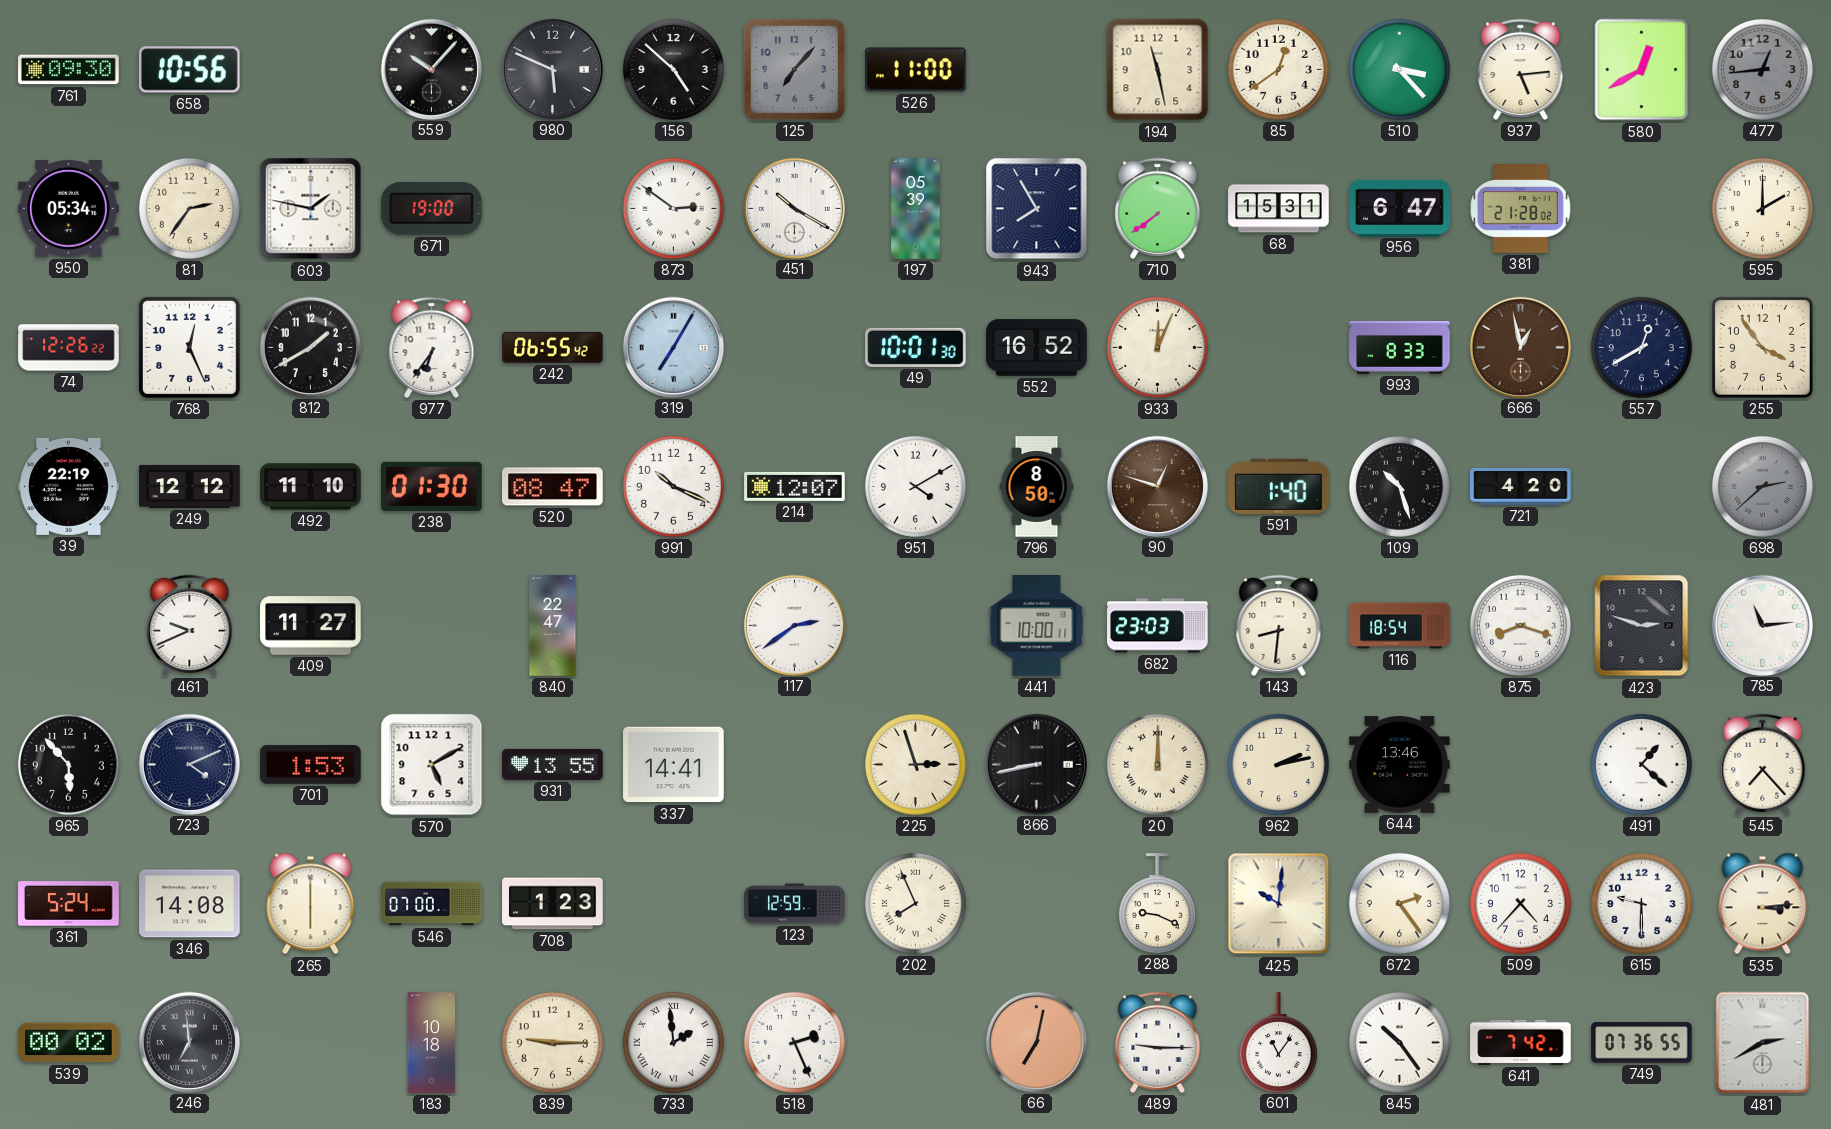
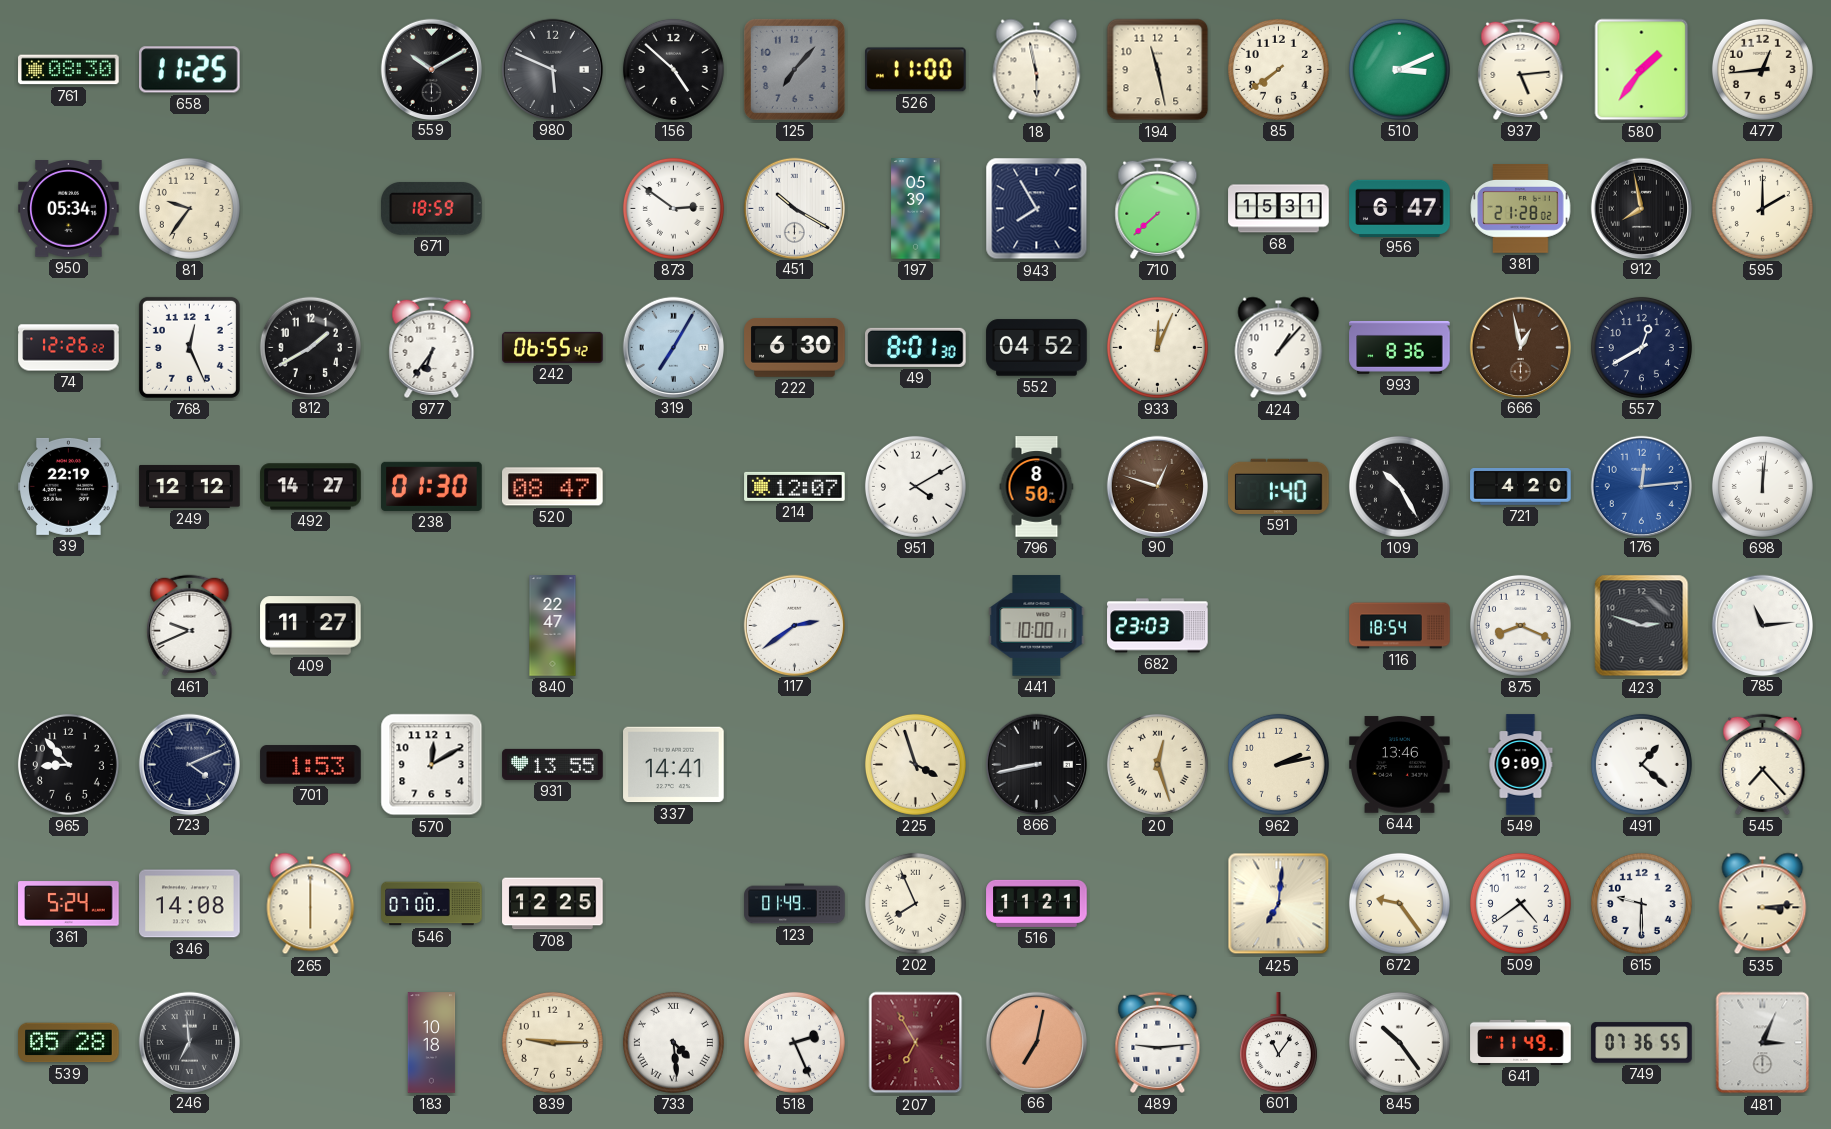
761: 09:30 -> 08:30
658: 10:56 -> 11:25
559: 10:07 -> 10:10
18: none -> 5:58
85: 12:39 -> 7:39
510: 3:23 -> 3:11
580: 12:40 -> 1:36
477 dial: grey -> cream
81: 2:36 -> 9:36
603: 1:47 -> none
671: 19:00 -> 18:59
710: 7:39 -> 7:38
912: none -> 7:58
222: none -> 6:30
49: 10:01 -> 8:01
552: 16:52 -> 04:52
424: none -> 1:07
993: 8:33 -> 8:36
255: 3:54 -> none
492: 11:10 -> 14:27
991: 10:19 -> none
109: 10:27 -> 10:25
176: none -> 12:14
698: 2:38 -> 12:01
698 dial: grey -> white
143: 8:31 -> none
875: 8:18 -> 8:19
965: 5:53 -> 8:53
570: 5:10 -> 12:10
225: 2:57 -> 3:57
20: 12:00 -> 12:27
549: none -> 9:09
708: 1:23 -> 12:25
123: 12:59 -> 01:49
516: none -> 11:21
288: 9:19 -> none
425: 10:01 -> 7:01
672: 2:24 -> 9:24
509: 4:37 -> 4:39
539: 00:02 -> 05:28
733: 1:59 -> 4:29
207: none -> 6:55
489: 9:15 -> 9:14
641: 7:42 -> 11:49
481: 2:40 -> 3:04
